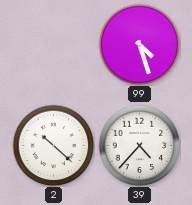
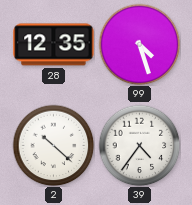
28: none -> 12:35
39: 4:37 -> 4:36
